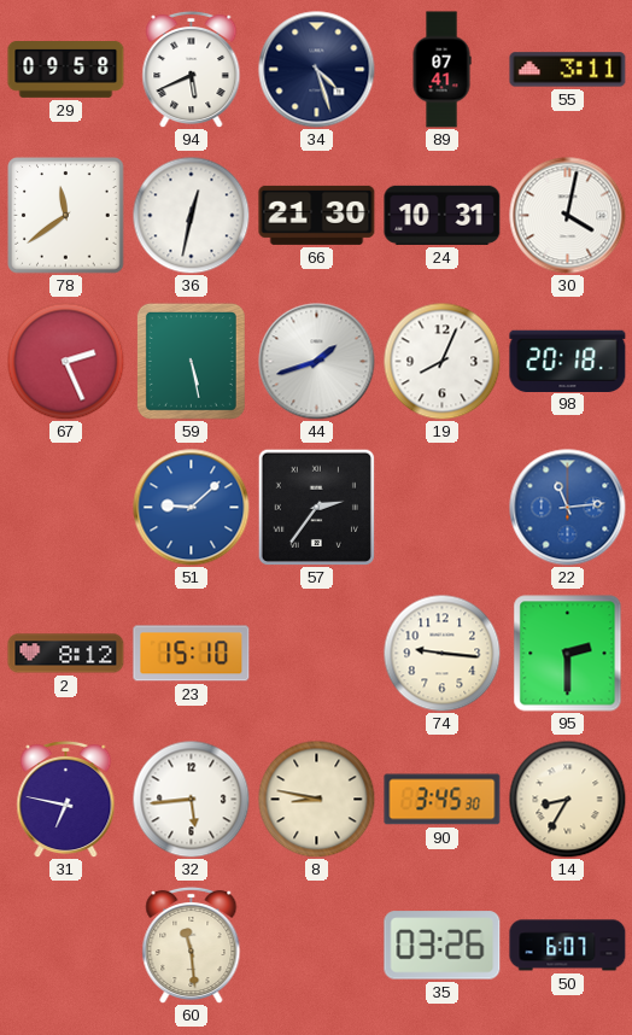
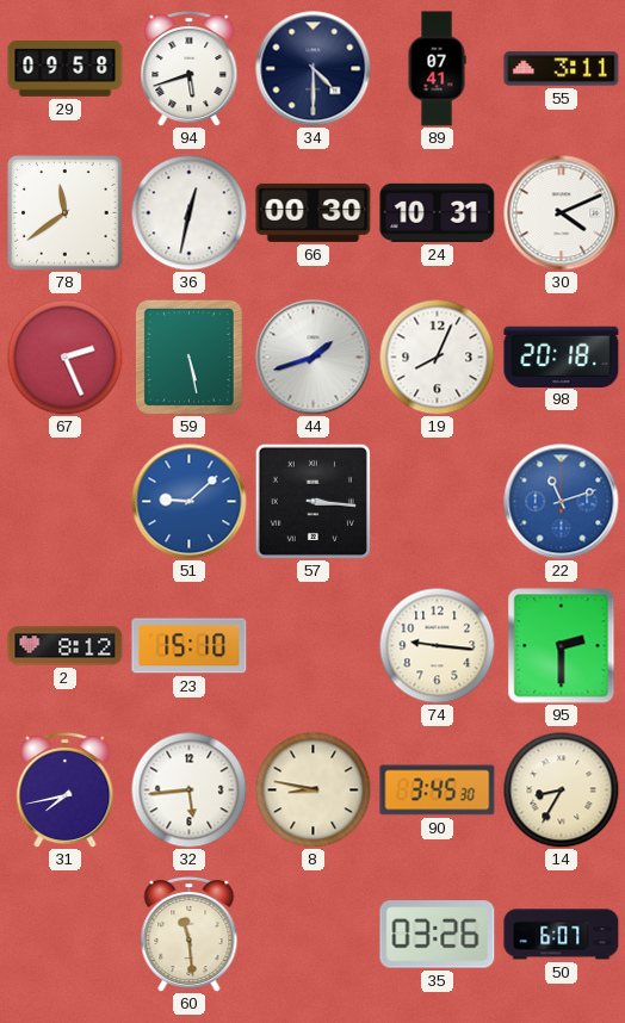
94: 5:41 -> 5:42
34: 4:27 -> 4:30
66: 21:30 -> 00:30
30: 4:02 -> 4:11
57: 2:36 -> 3:16
22: 11:14 -> 11:12
31: 6:47 -> 7:43
